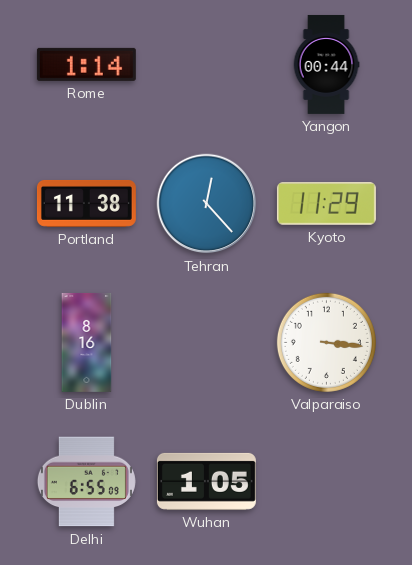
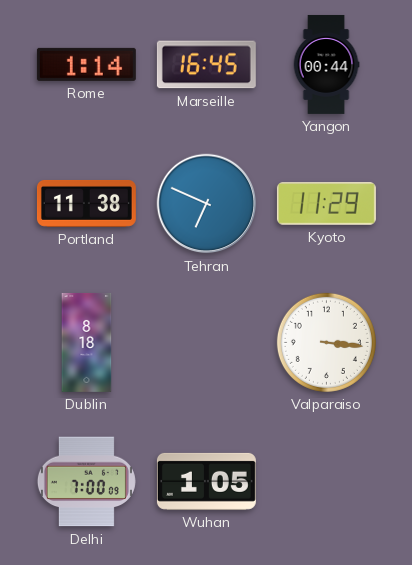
Marseille: none -> 16:45
Tehran: 12:23 -> 6:49
Dublin: 8:16 -> 8:18
Delhi: 6:55 -> 7:00
